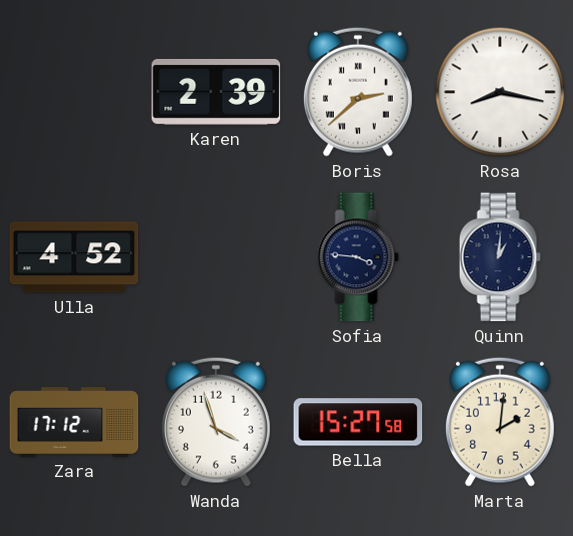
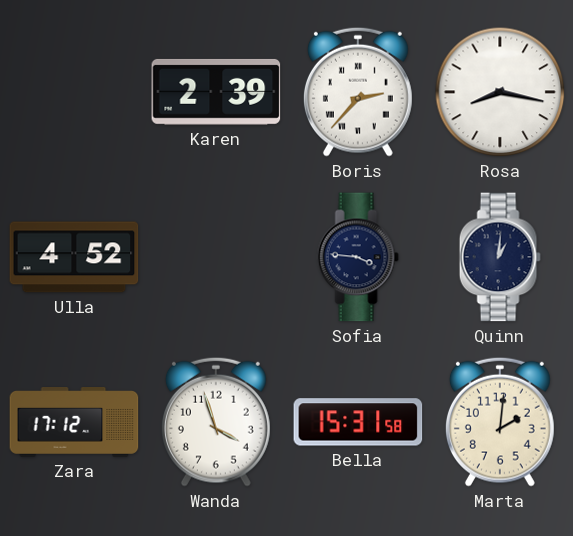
Boris: 2:38 -> 2:37
Bella: 15:27 -> 15:31
